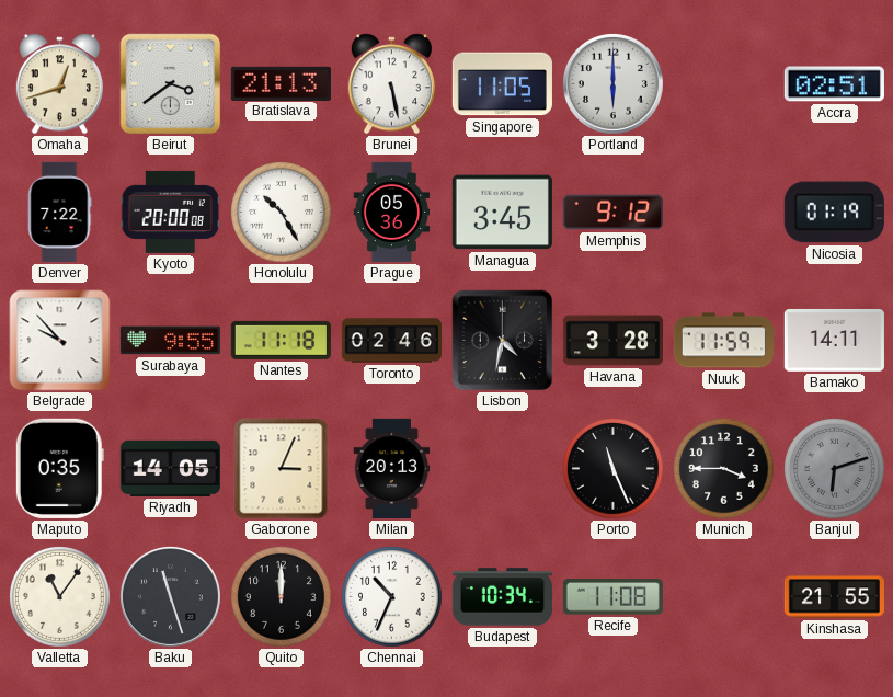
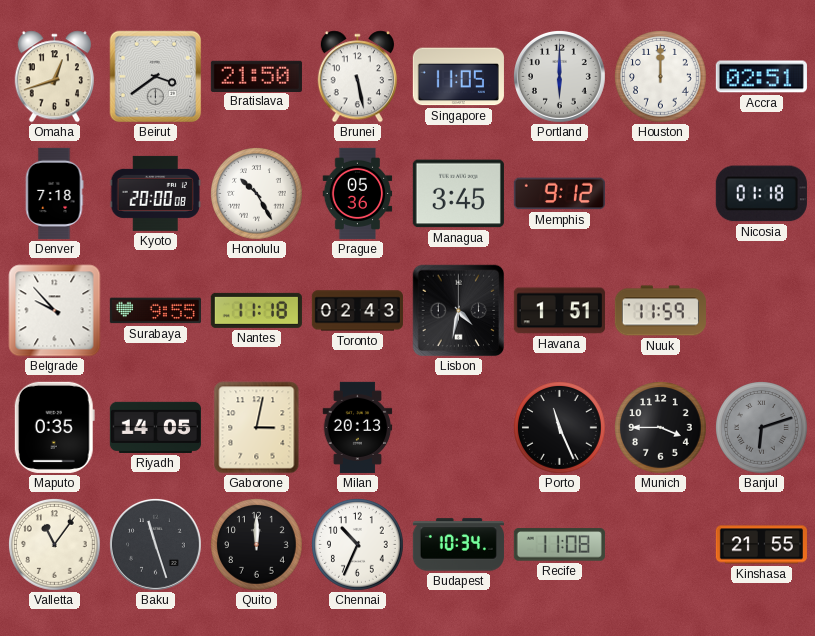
Bratislava: 21:13 -> 21:50
Houston: none -> 12:00
Denver: 7:22 -> 7:18
Nicosia: 01:19 -> 01:18
Toronto: 02:46 -> 02:43
Havana: 3:28 -> 1:51
Bamako: 14:11 -> none
Gaborone: 3:04 -> 3:02
